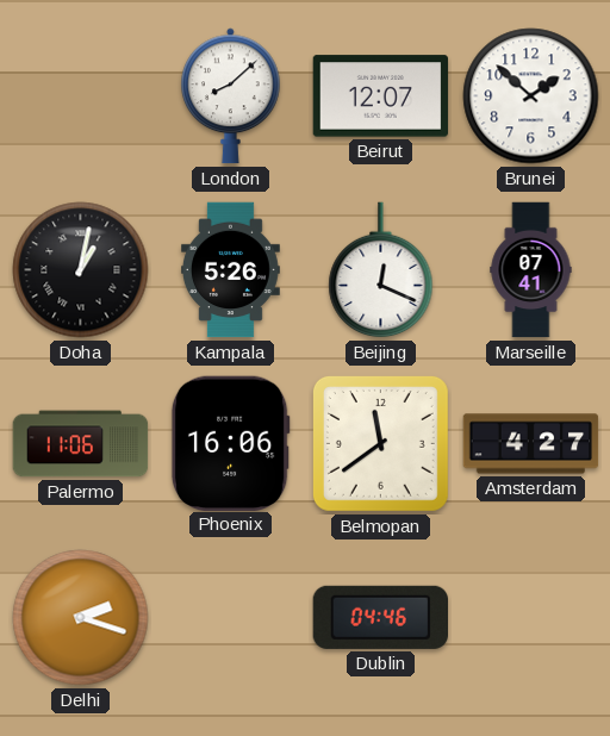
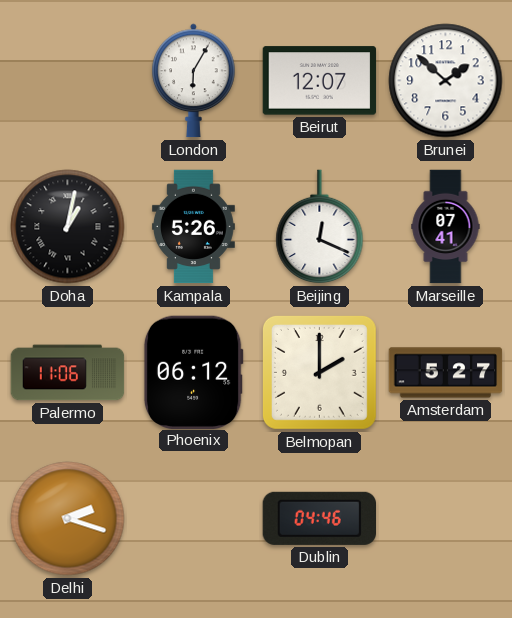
London: 8:08 -> 6:05
Phoenix: 16:06 -> 06:12
Belmopan: 11:39 -> 2:00
Amsterdam: 4:27 -> 5:27
